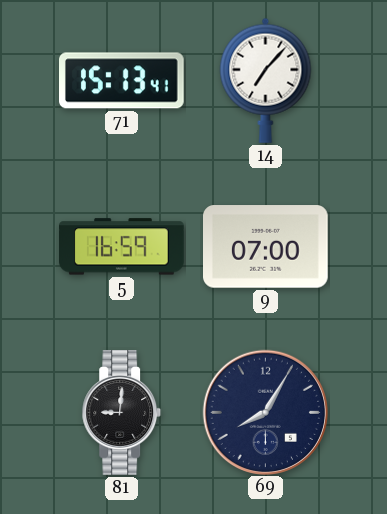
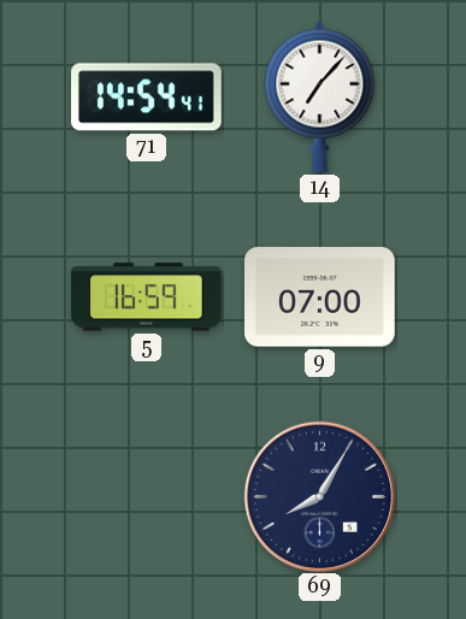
71: 15:13 -> 14:54
81: 9:01 -> none
